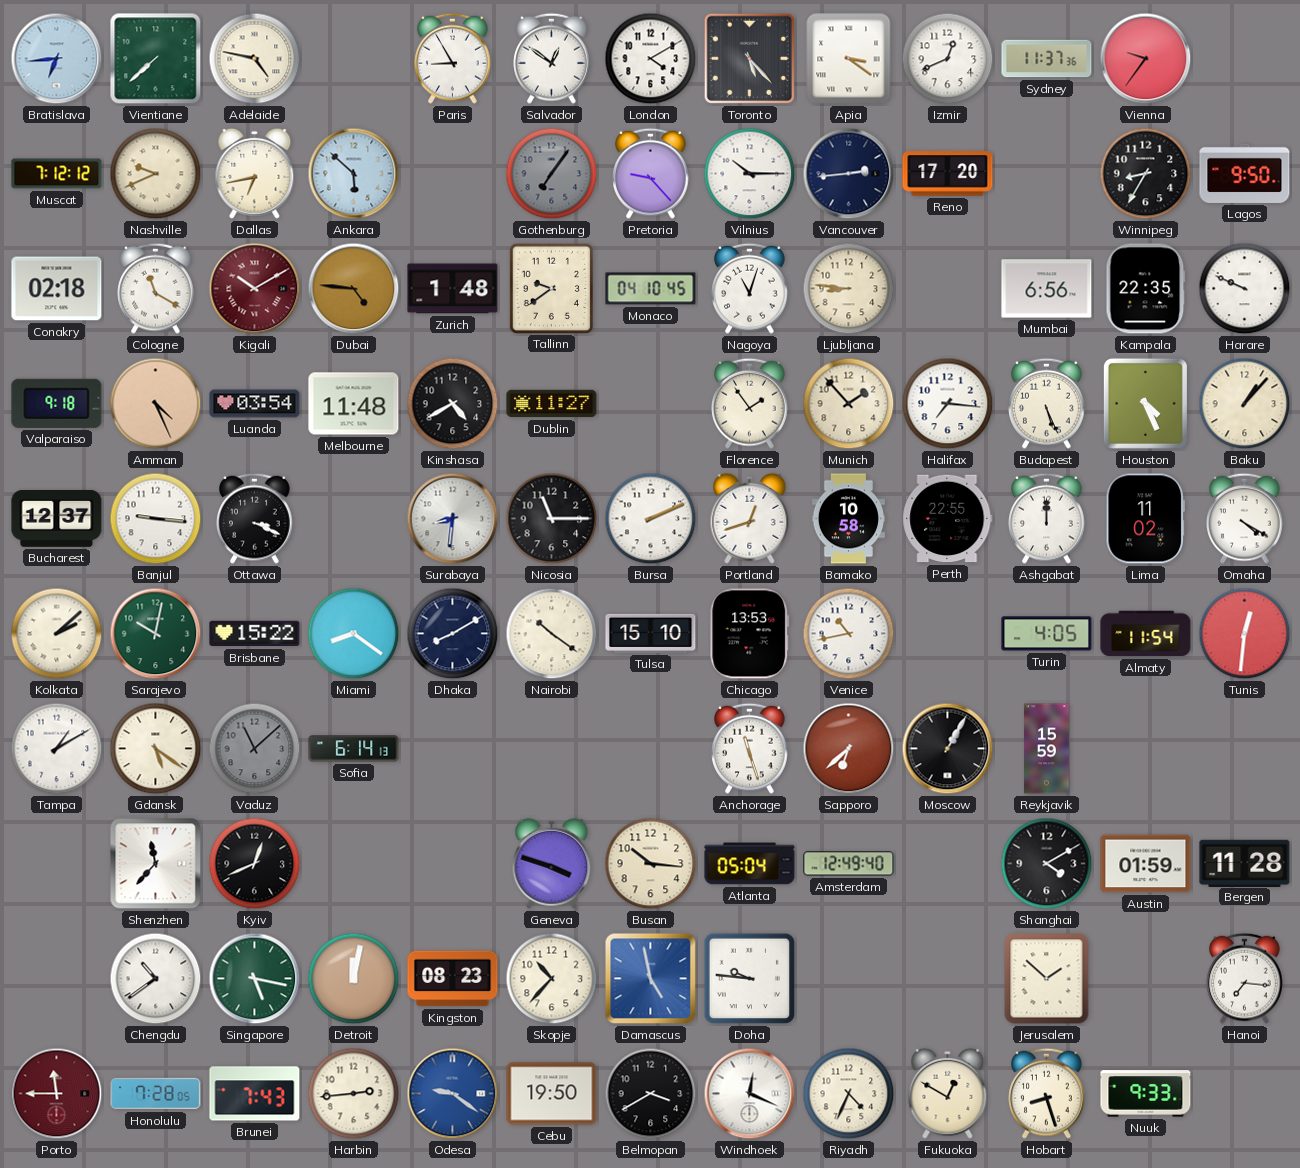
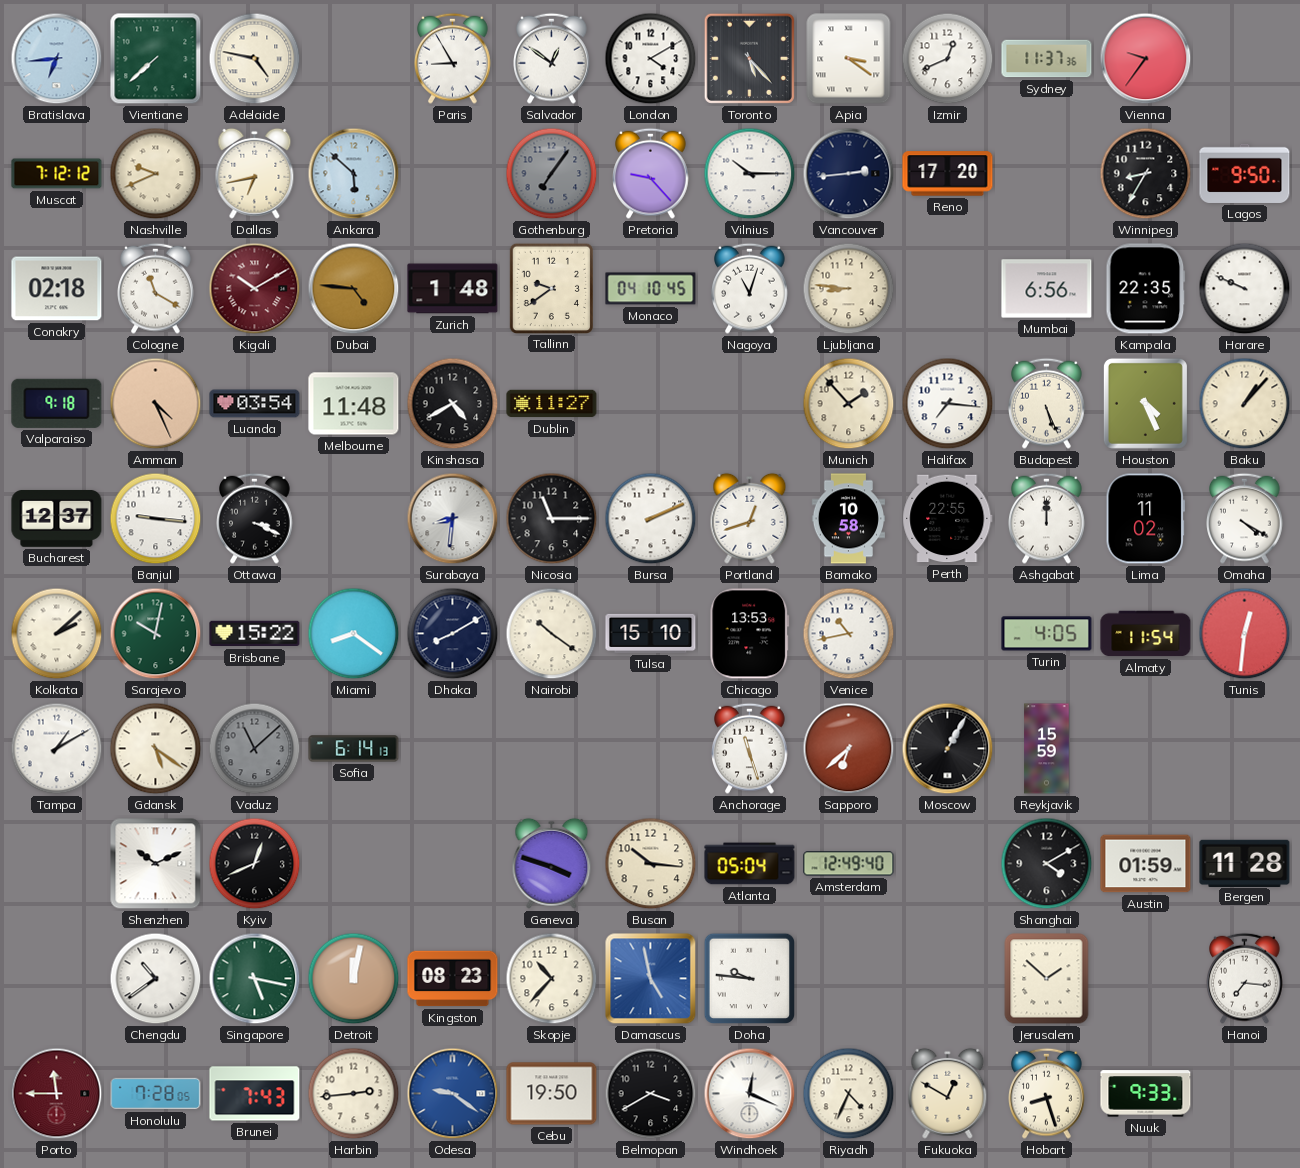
Florence: 1:54 -> none
Shenzhen: 11:37 -> 10:11
